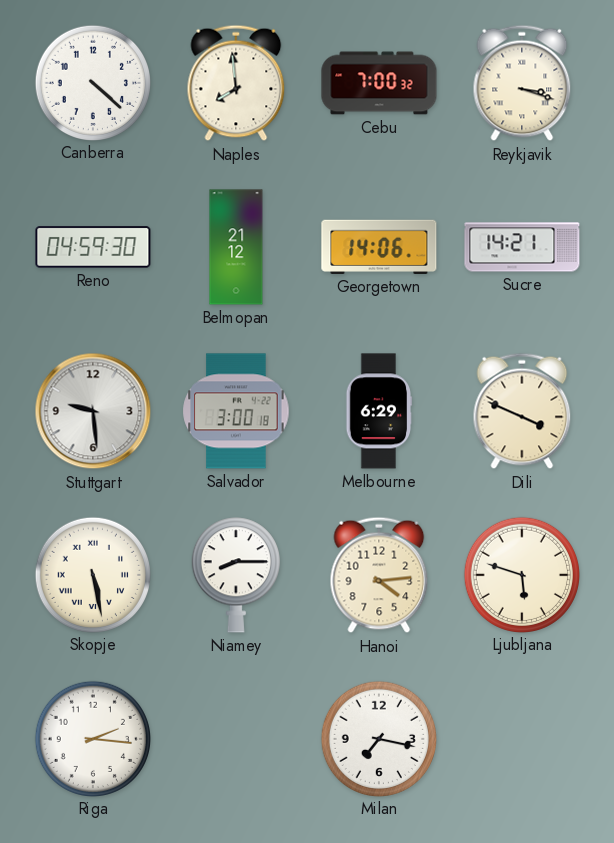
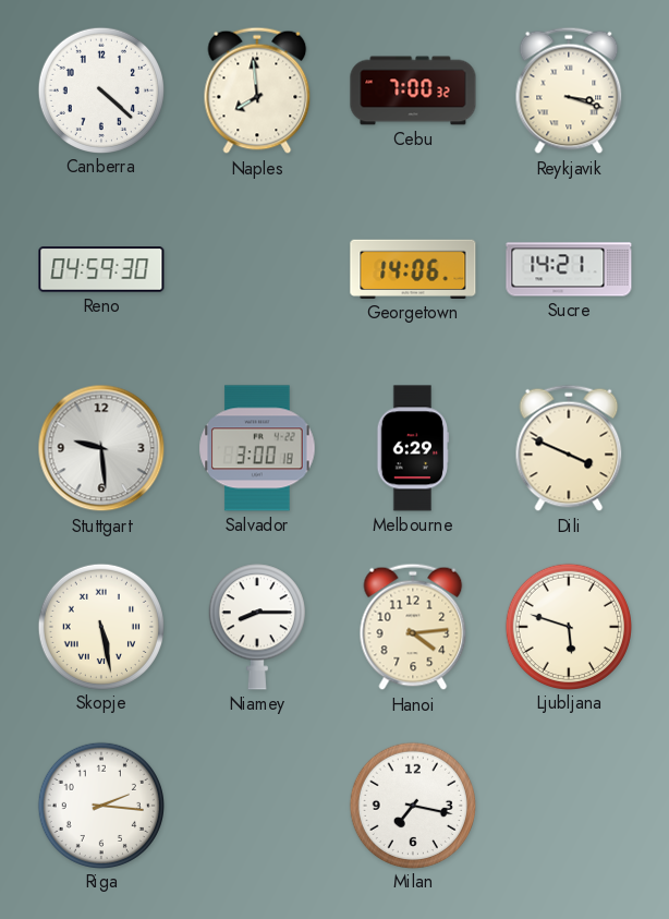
Belmopan: 21:12 -> none
